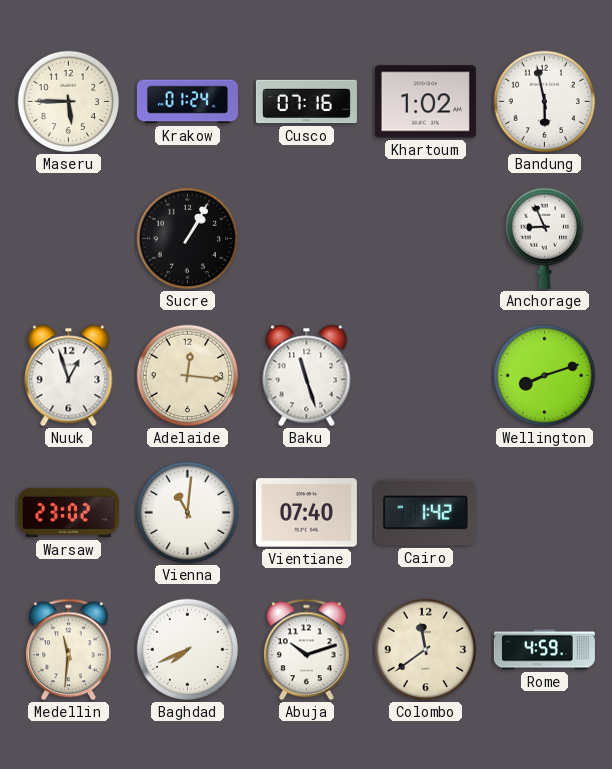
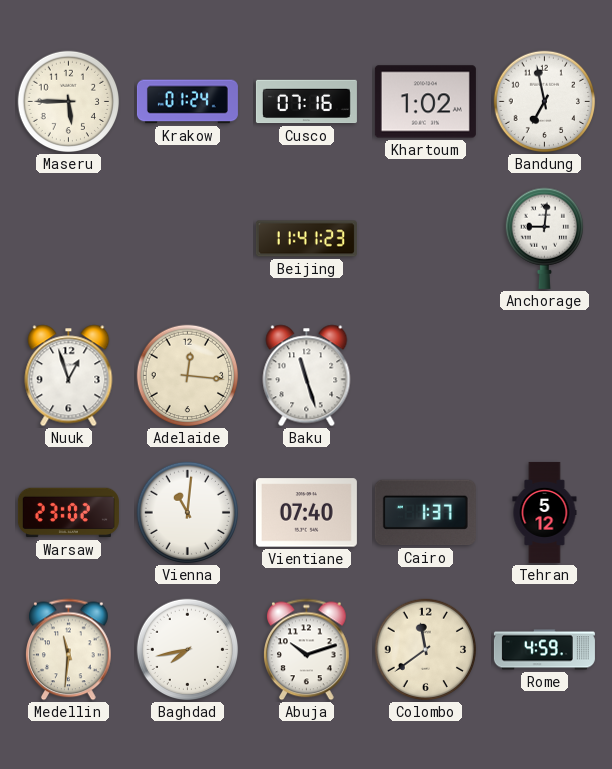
Bandung: 5:58 -> 6:58
Sucre: 1:05 -> none
Beijing: none -> 11:41
Anchorage: 8:56 -> 9:01
Wellington: 8:12 -> none
Cairo: 1:42 -> 1:37
Tehran: none -> 5:12
Baghdad: 7:41 -> 7:43
